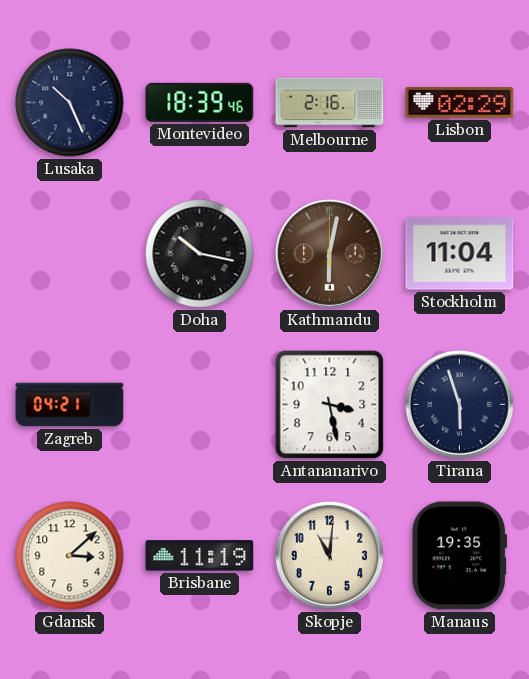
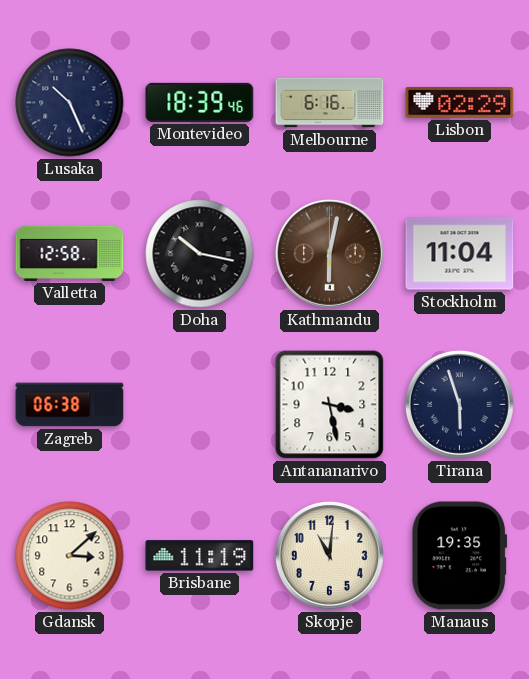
Melbourne: 2:16 -> 6:16
Valletta: none -> 12:58
Zagreb: 04:21 -> 06:38
